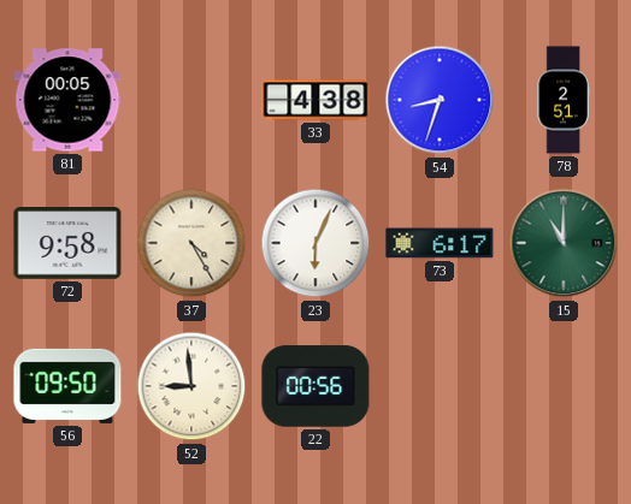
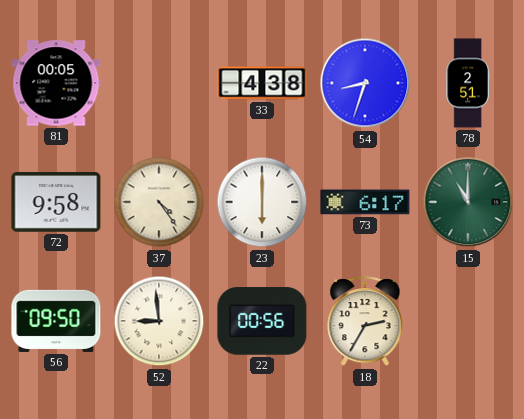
37: 4:25 -> 4:24
23: 6:04 -> 6:00
18: none -> 2:35
